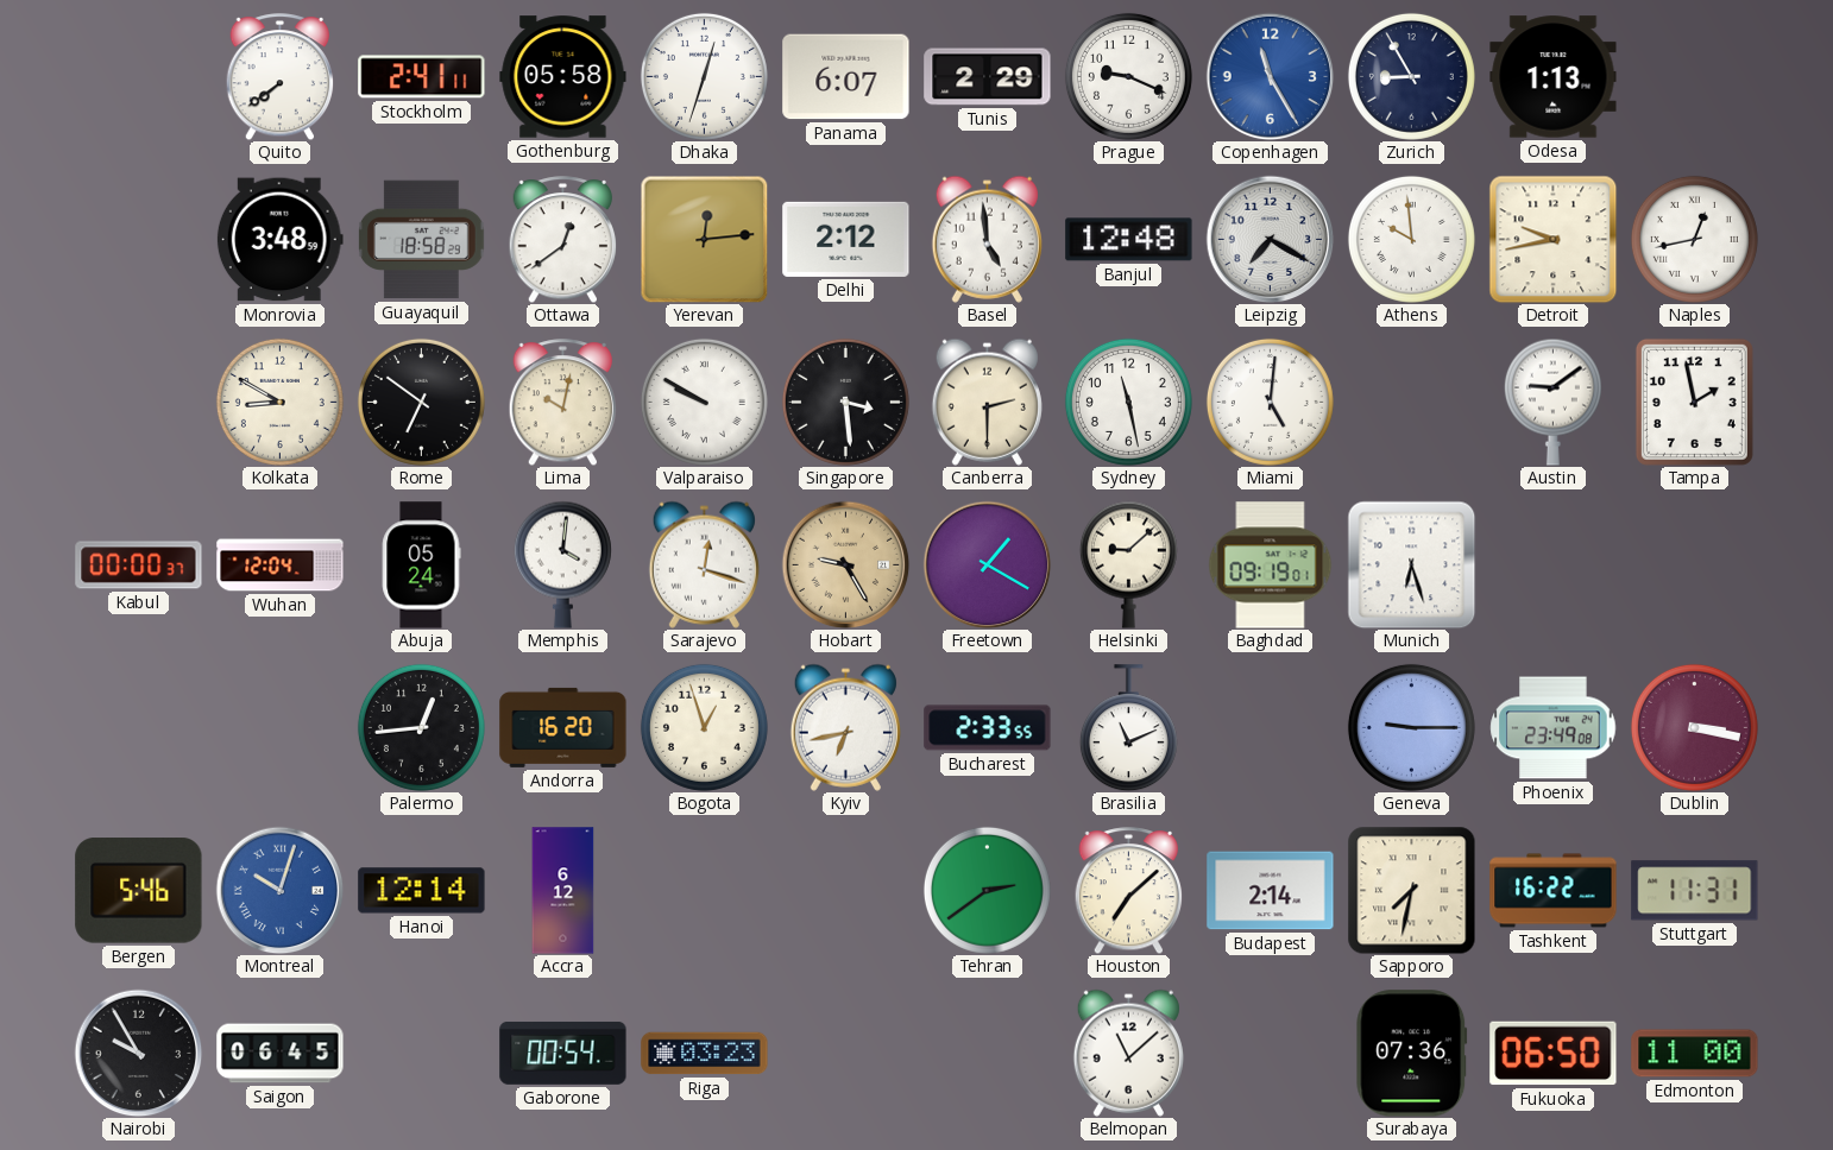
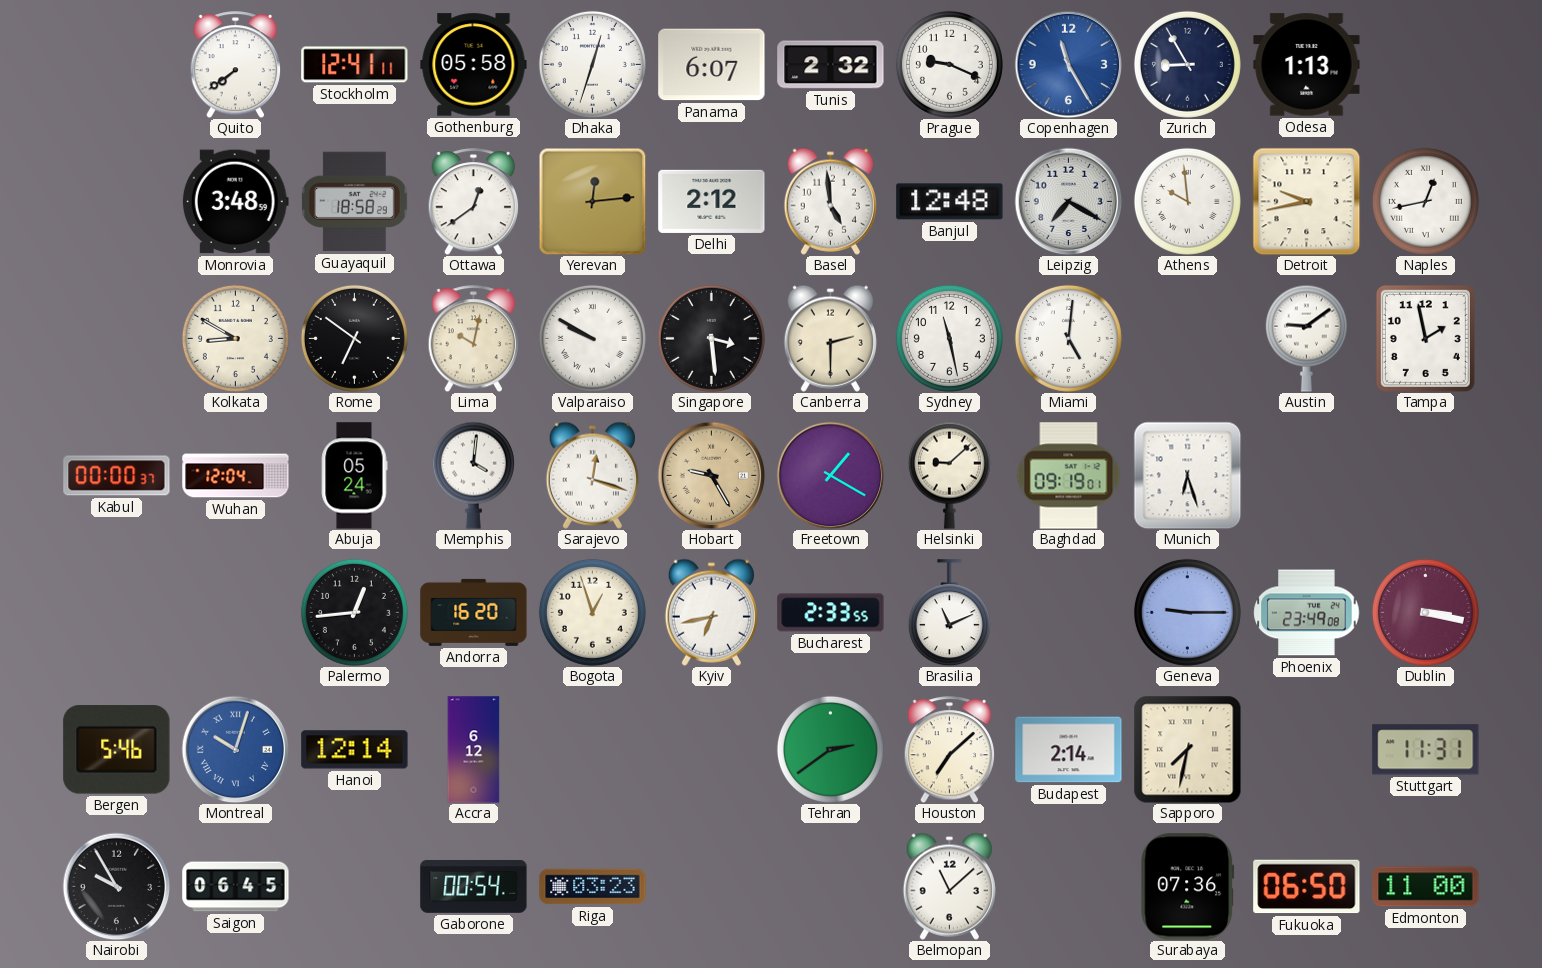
Stockholm: 2:41 -> 12:41
Tunis: 2:29 -> 2:32
Tashkent: 16:22 -> none
